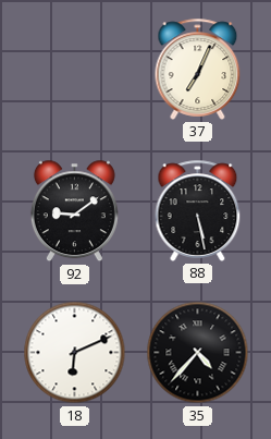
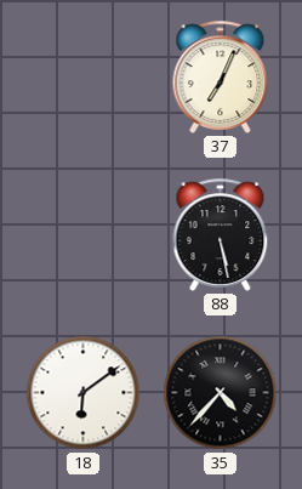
92: 9:09 -> none
18: 6:11 -> 6:09
